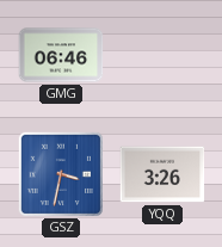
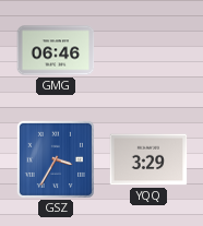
GSZ: 3:32 -> 3:35
YQQ: 3:26 -> 3:29
